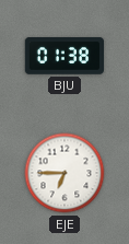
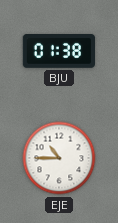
EJE: 6:45 -> 10:45
